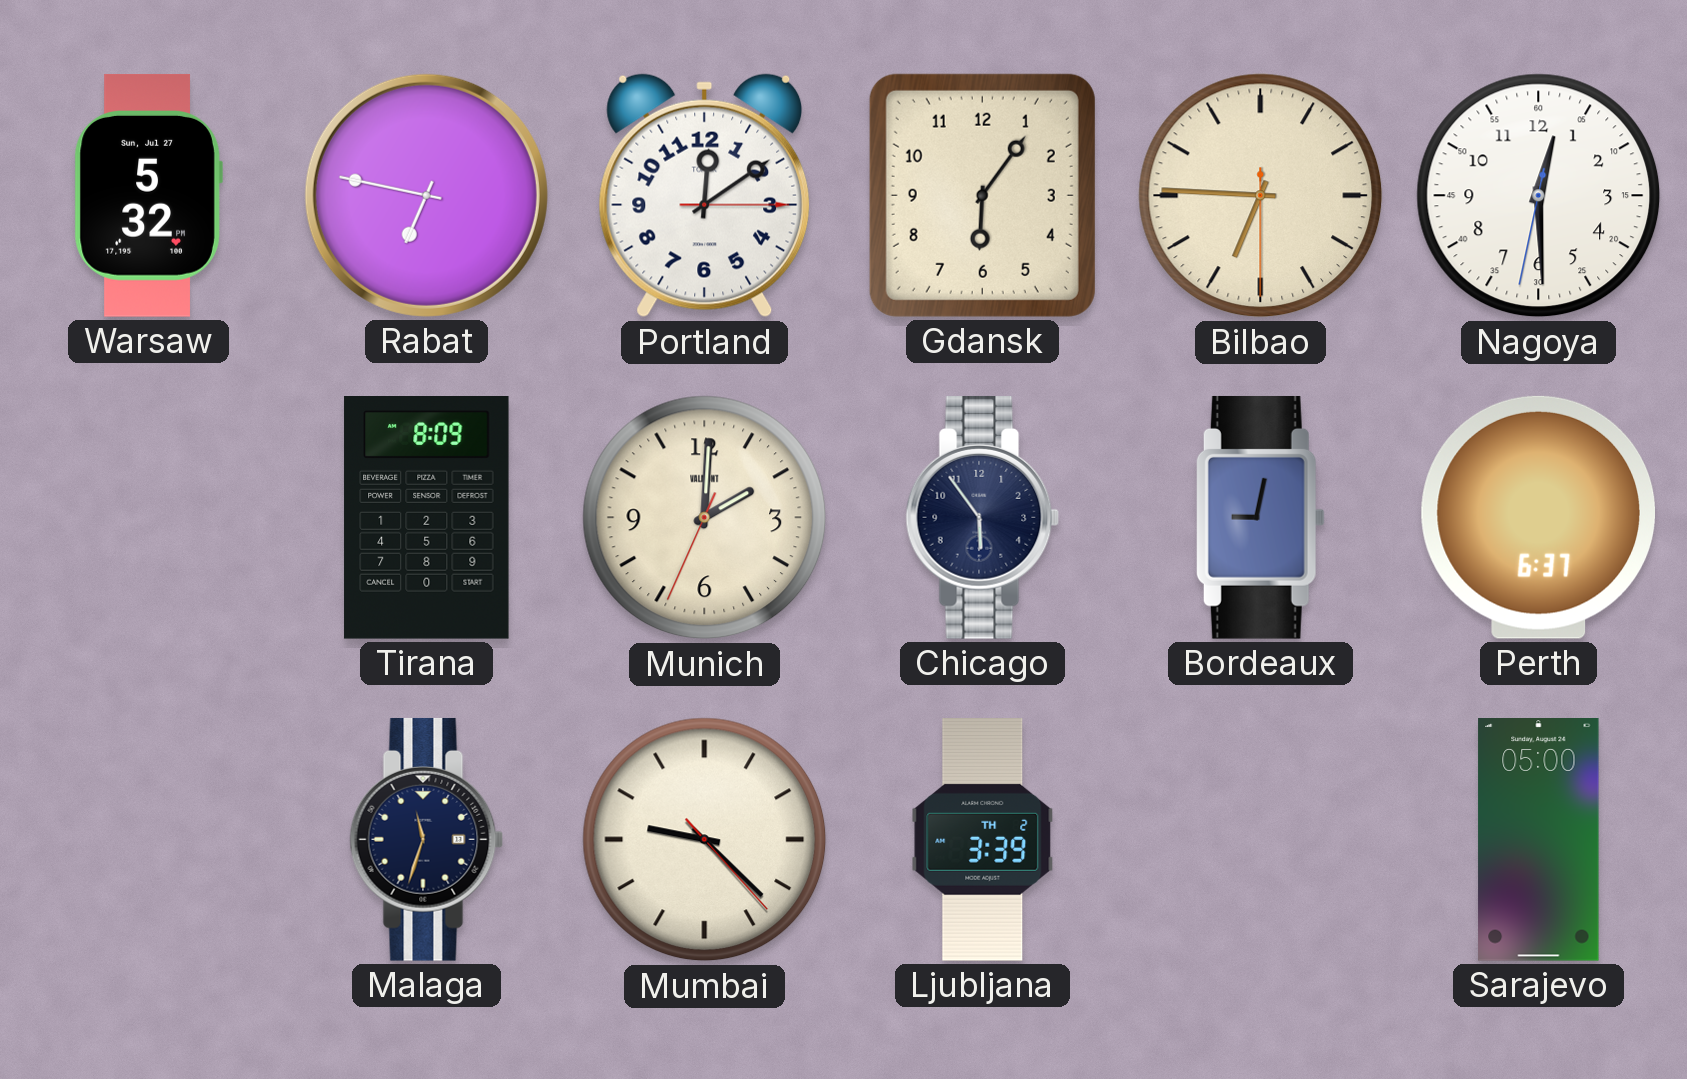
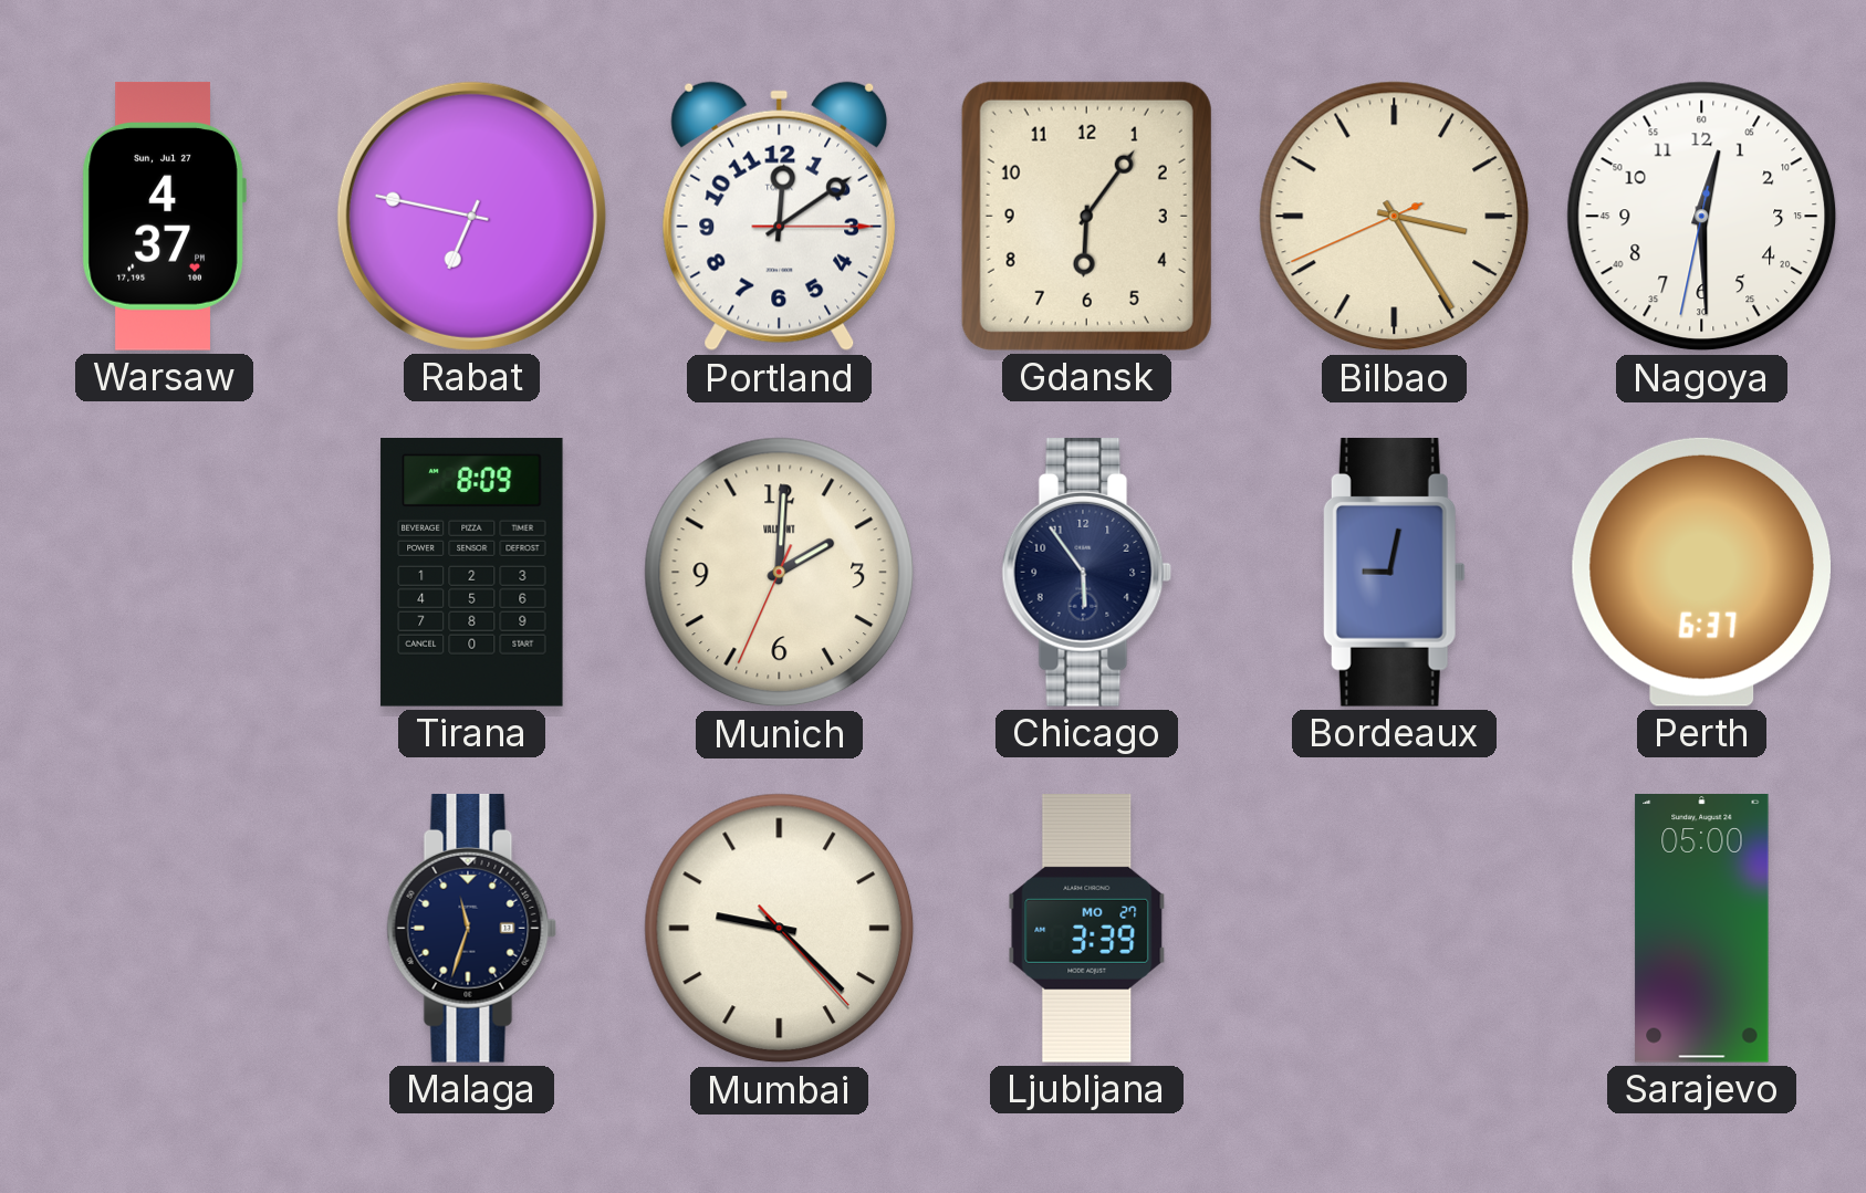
Warsaw: 5:32 -> 4:37
Bilbao: 6:45 -> 3:24
Ljubljana date: TH 2 -> MO 27
